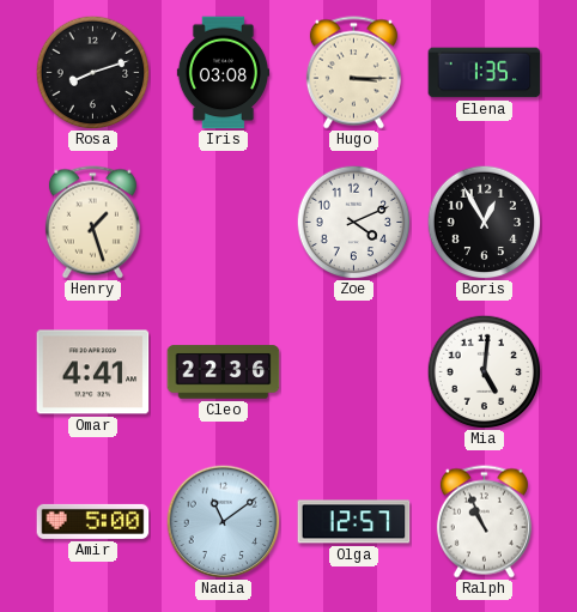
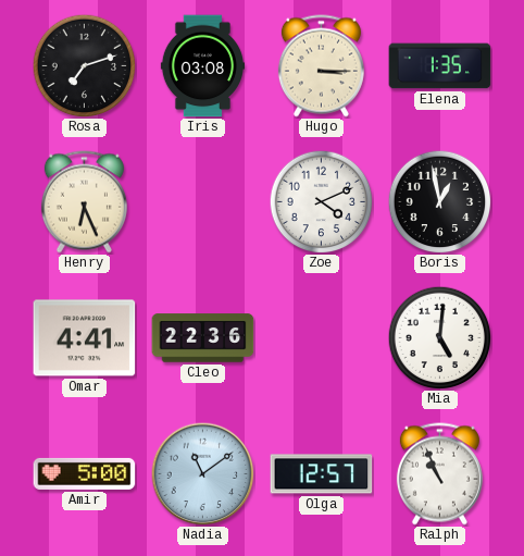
Rosa: 8:12 -> 7:12
Henry: 1:27 -> 6:26
Boris: 12:55 -> 12:58
